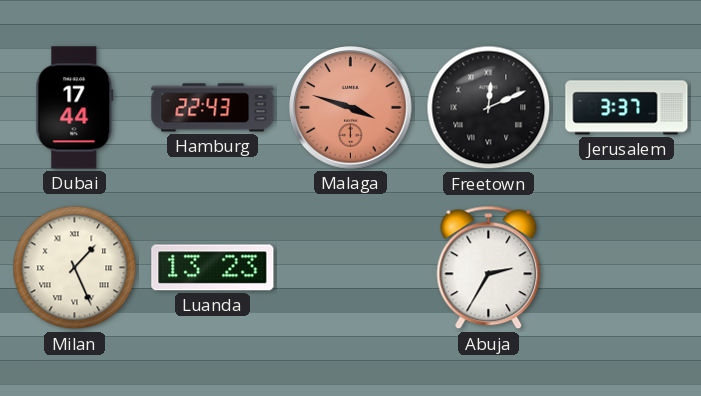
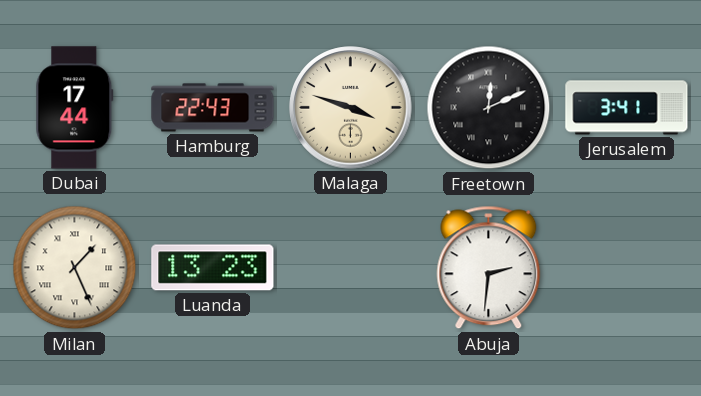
Malaga dial: salmon -> cream
Jerusalem: 3:37 -> 3:41
Abuja: 2:35 -> 2:31
